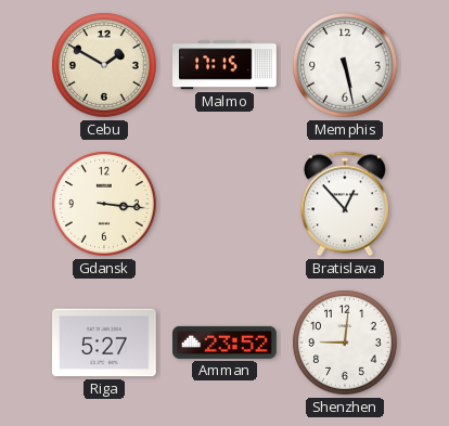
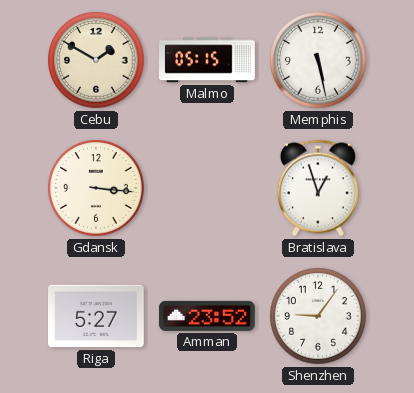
Malmo: 17:15 -> 05:15
Bratislava: 12:53 -> 12:57
Shenzhen: 9:01 -> 9:06
